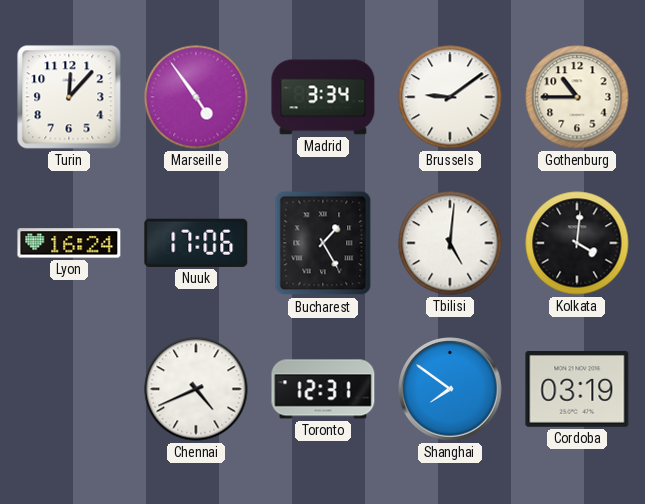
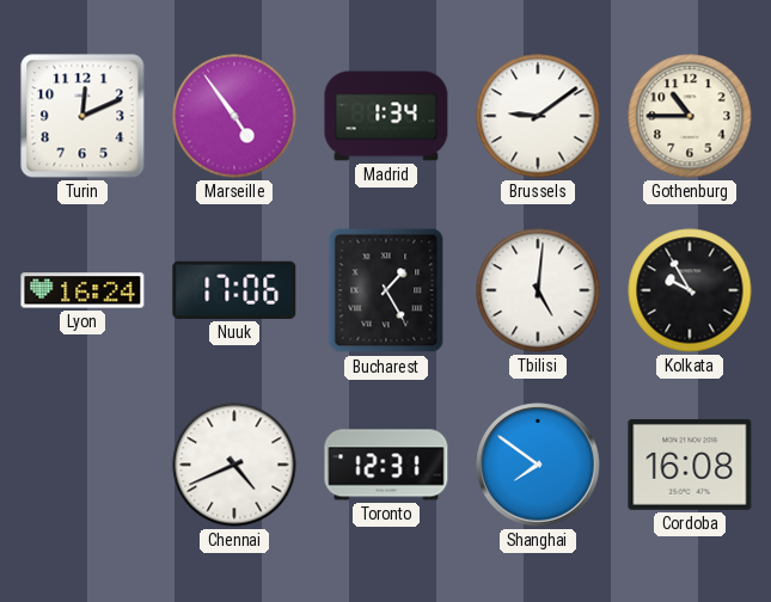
Turin: 12:07 -> 12:11
Madrid: 3:34 -> 1:34
Kolkata: 4:01 -> 9:55
Cordoba: 03:19 -> 16:08
